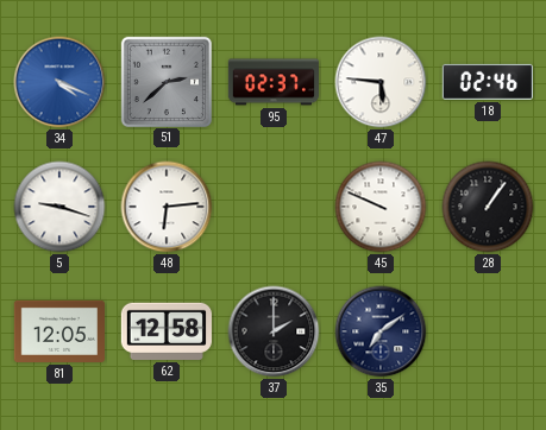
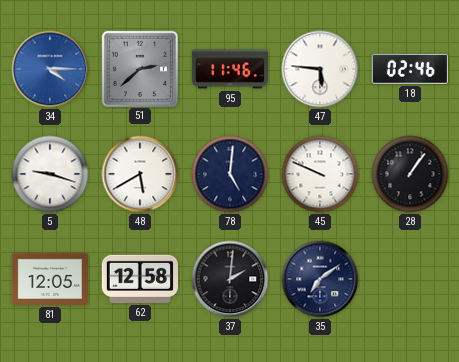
34: 4:19 -> 4:15
95: 02:37 -> 11:46
48: 6:14 -> 5:40
78: none -> 5:01
37: 2:00 -> 2:01
